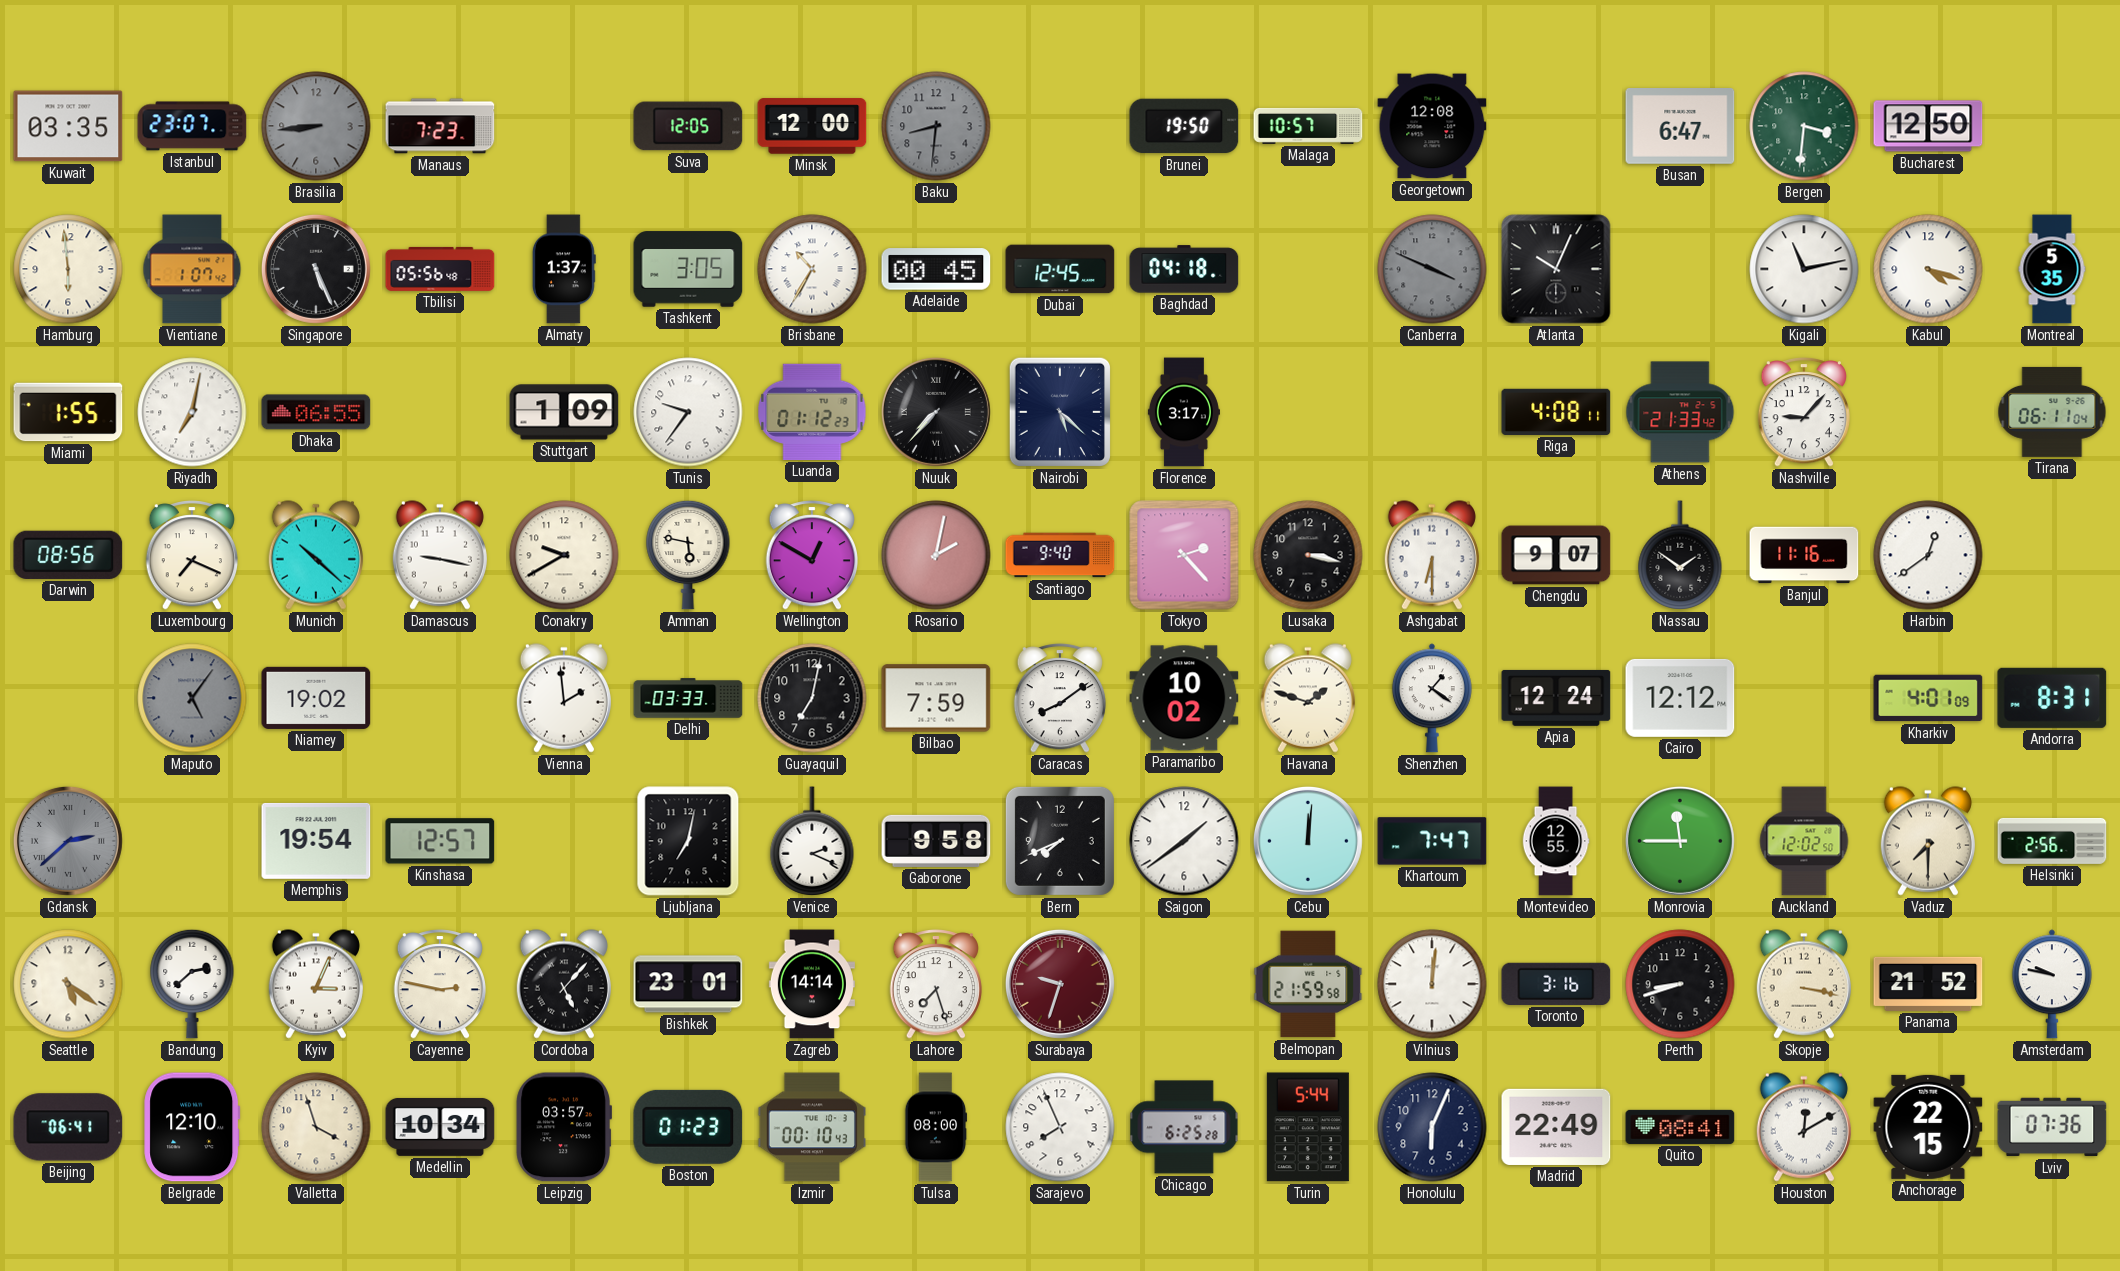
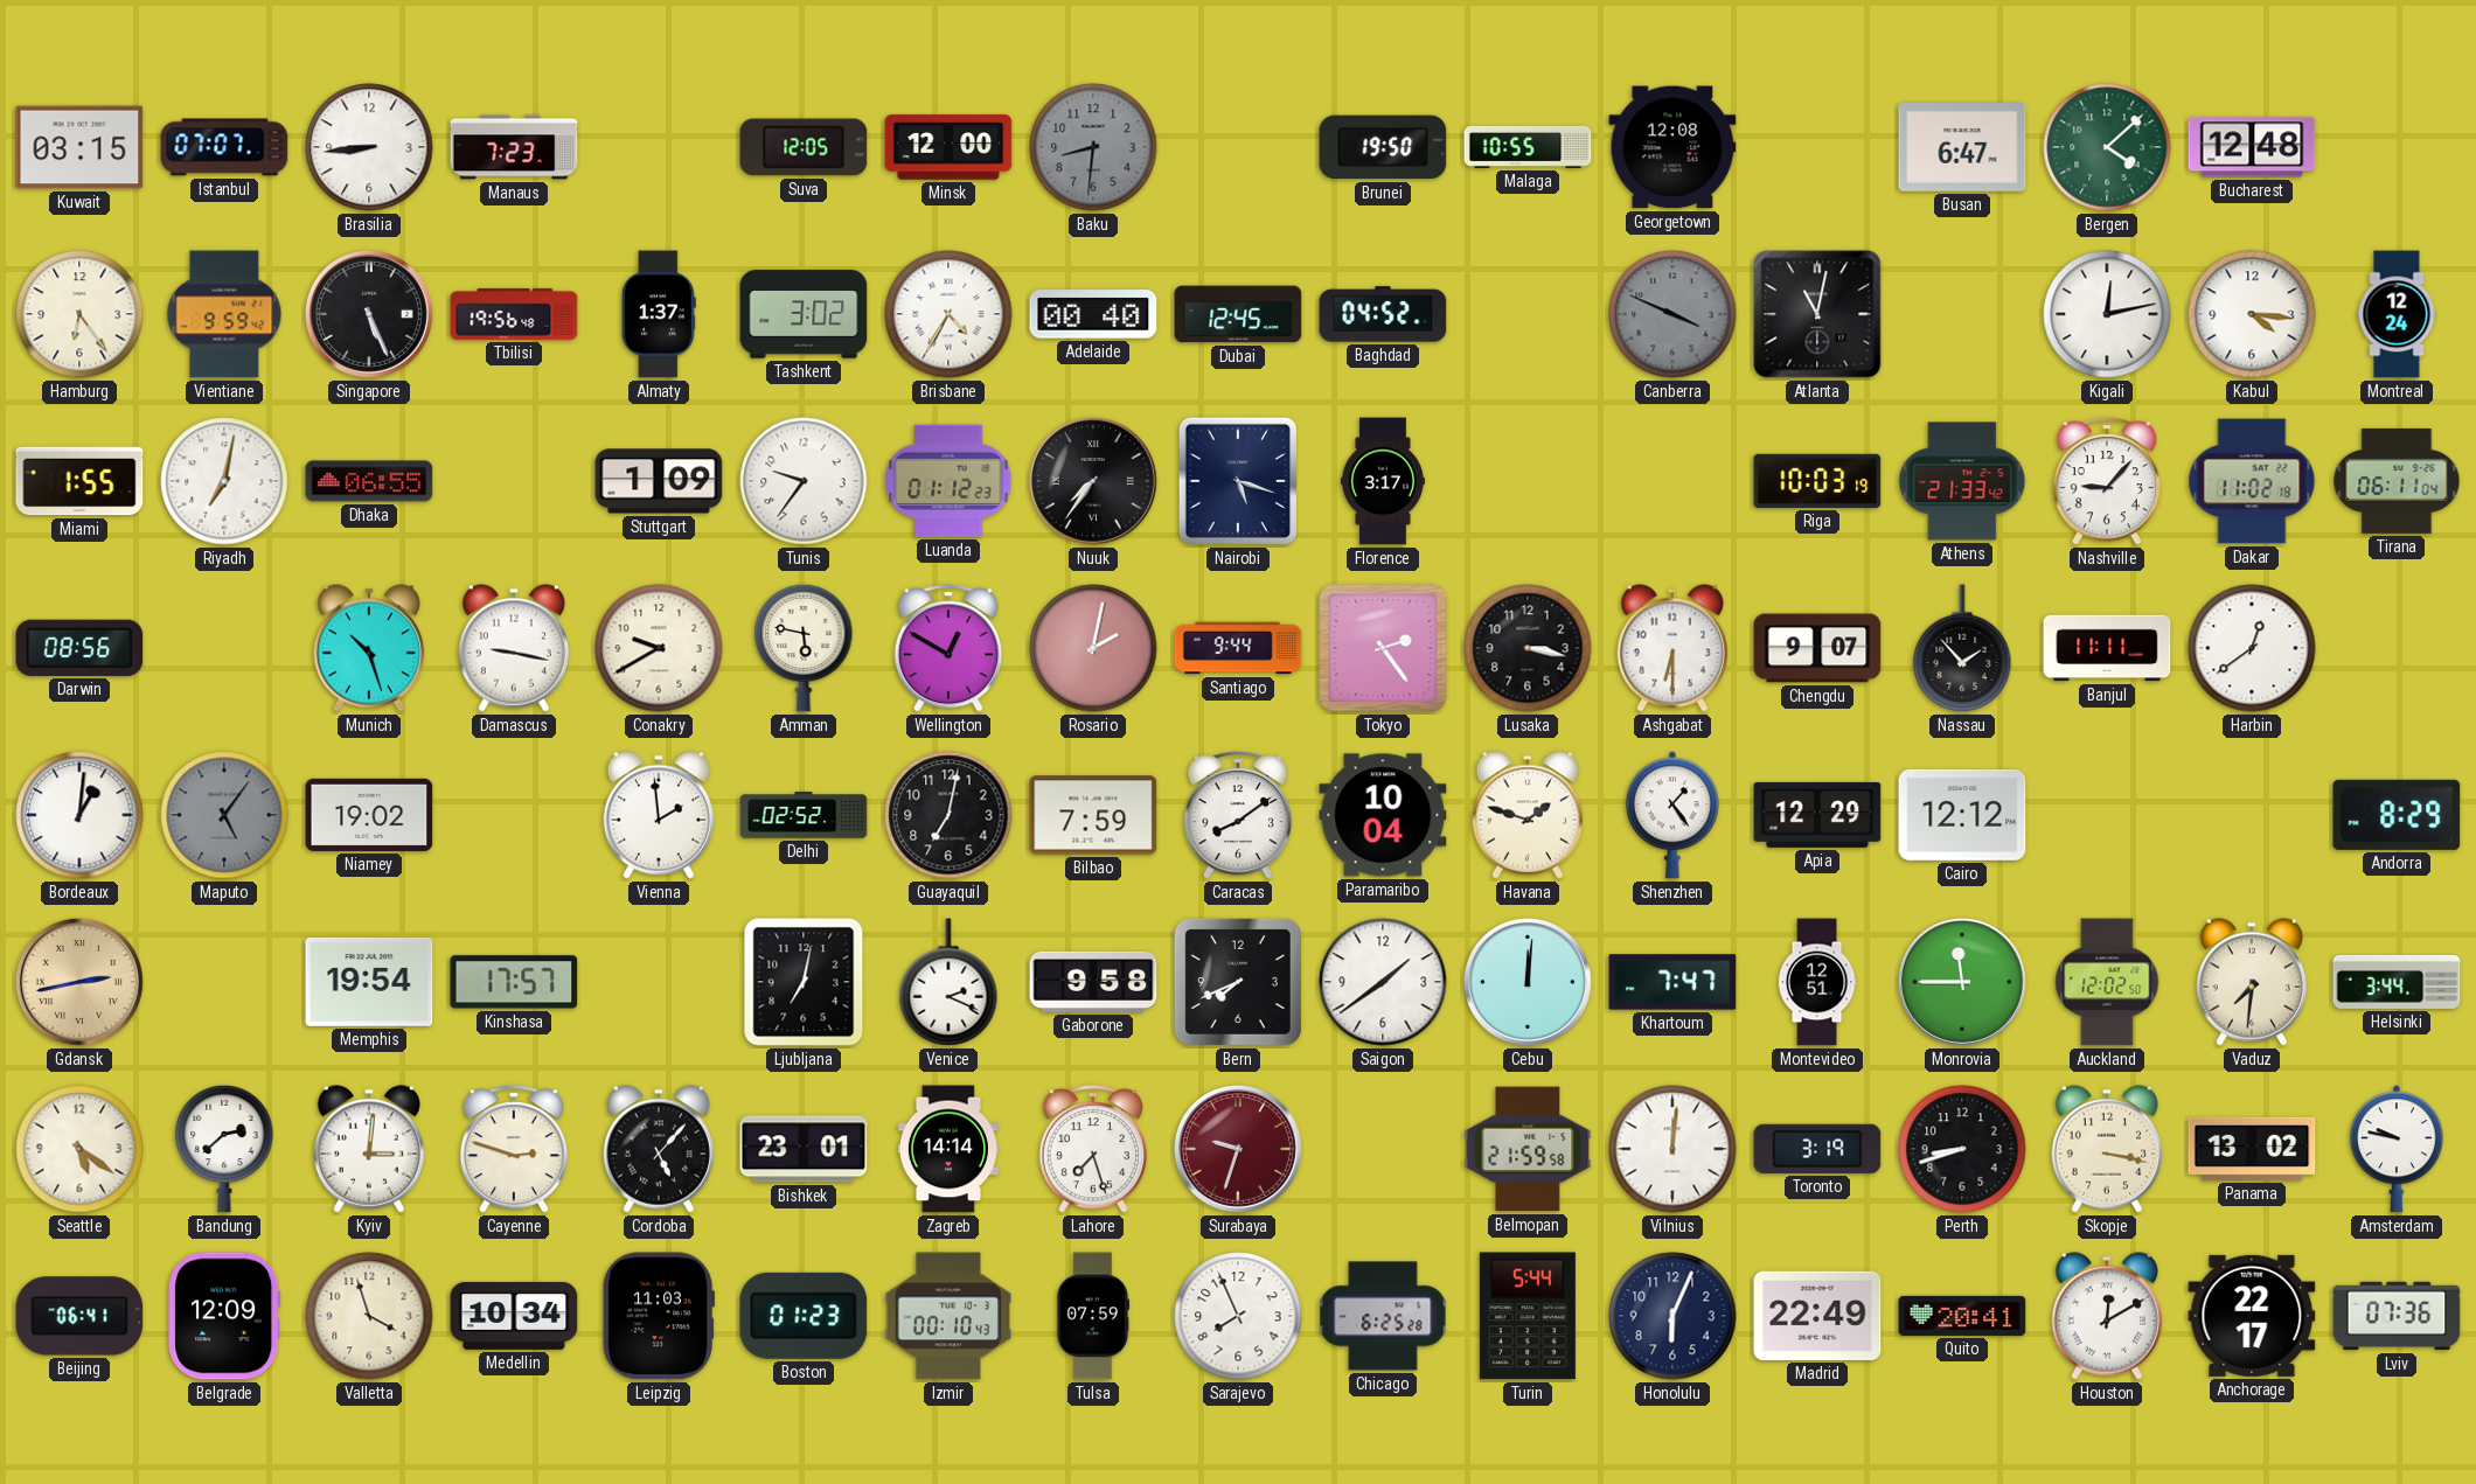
Kuwait: 03:35 -> 03:15
Istanbul: 23:07 -> 07:07
Brasilia dial: grey -> white
Malaga: 10:57 -> 10:55
Bergen: 3:31 -> 4:08
Bucharest: 12:50 -> 12:48
Hamburg: 5:59 -> 6:24
Vientiane: 1:07 -> 9:59
Tbilisi: 05:56 -> 19:56
Tashkent: 3:05 -> 3:02
Brisbane: 10:35 -> 4:35
Adelaide: 00:45 -> 00:40
Baghdad: 04:18 -> 04:52
Atlanta: 10:04 -> 11:02
Kigali: 11:13 -> 12:13
Kabul: 4:18 -> 4:16
Montreal: 5:35 -> 12:24
Nuuk: 7:37 -> 7:36
Nairobi: 5:22 -> 5:18
Riga: 4:08 -> 10:03
Dakar: none -> 11:02
Luxembourg: 7:19 -> none
Munich: 10:22 -> 10:27
Santiago: 9:40 -> 9:44
Tokyo: 2:23 -> 2:24
Nassau: 1:51 -> 1:53
Banjul: 11:16 -> 11:11
Bordeaux: none -> 1:01
Delhi: 03:33 -> 02:52
Paramaribo: 10:02 -> 10:04
Shenzhen: 1:21 -> 1:24
Apia: 12:24 -> 12:29
Kharkiv: 4:01 -> none
Andorra: 8:31 -> 8:29
Gdansk: 2:38 -> 2:43
Gdansk dial: grey -> champagne
Kinshasa: 12:57 -> 17:57
Montevideo: 12:55 -> 12:51
Vaduz: 7:30 -> 7:31
Helsinki: 2:56 -> 3:44
Kyiv: 3:04 -> 3:01
Cayenne: 2:47 -> 2:48
Toronto: 3:16 -> 3:19
Panama: 21:52 -> 13:02
Belgrade: 12:10 -> 12:09
Leipzig: 03:57 -> 11:03
Tulsa: 08:00 -> 07:59
Quito: 08:41 -> 20:41
Anchorage: 22:15 -> 22:17
